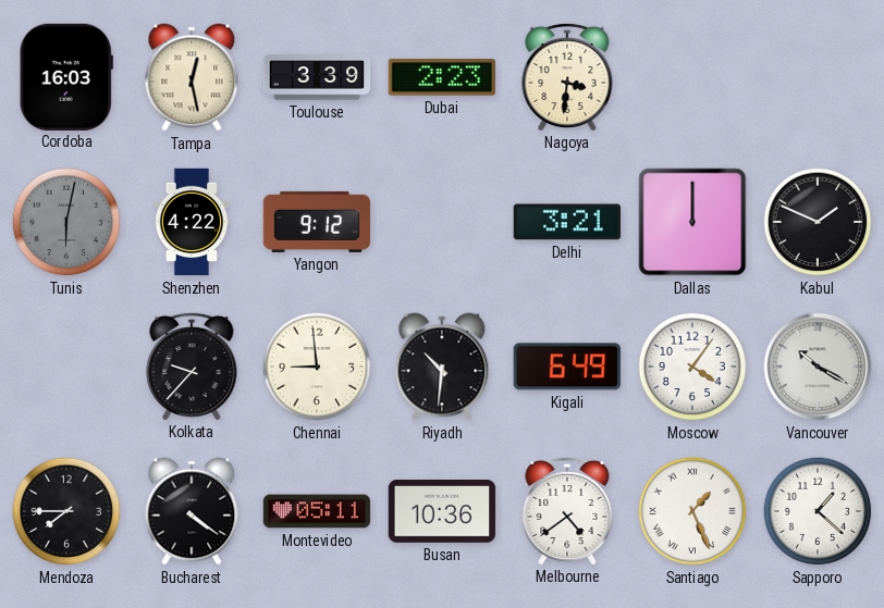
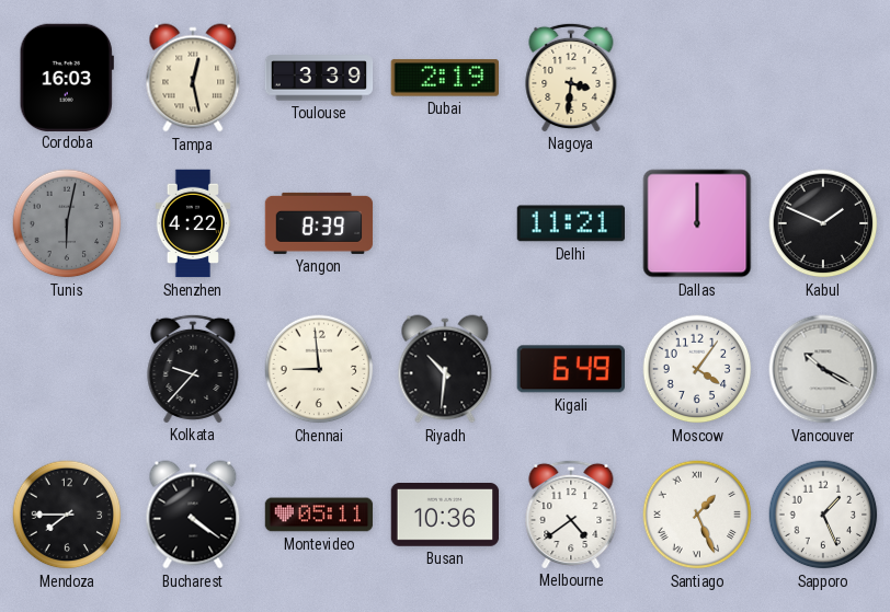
Dubai: 2:23 -> 2:19
Yangon: 9:12 -> 8:39
Delhi: 3:21 -> 11:21
Sapporo: 1:22 -> 1:26
